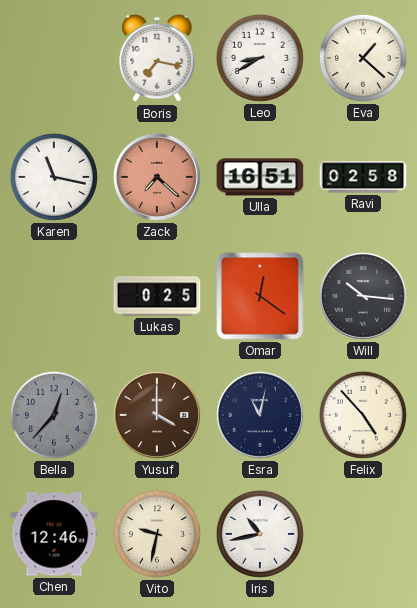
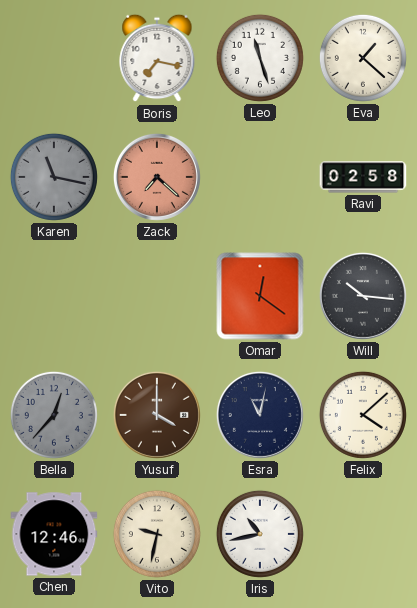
Leo: 8:40 -> 11:27
Karen dial: white -> grey
Ulla: 16:51 -> none
Lukas: 0:25 -> none
Felix: 4:53 -> 4:08
